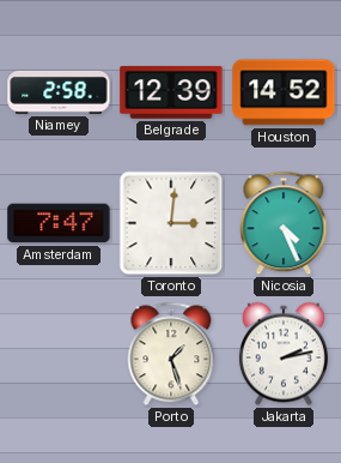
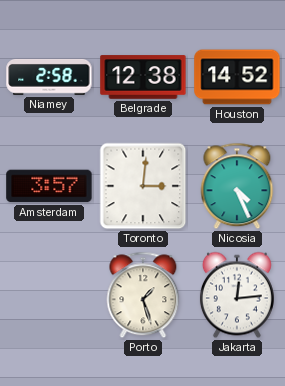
Belgrade: 12:39 -> 12:38
Amsterdam: 7:47 -> 3:57
Jakarta: 2:13 -> 12:14
